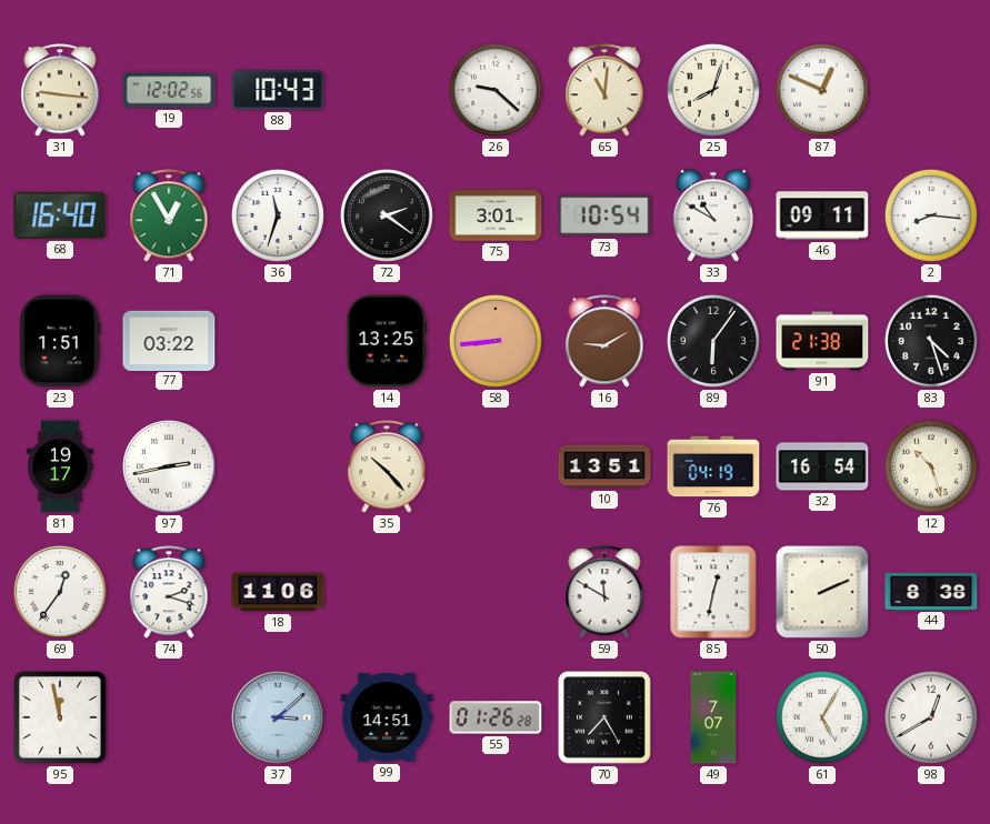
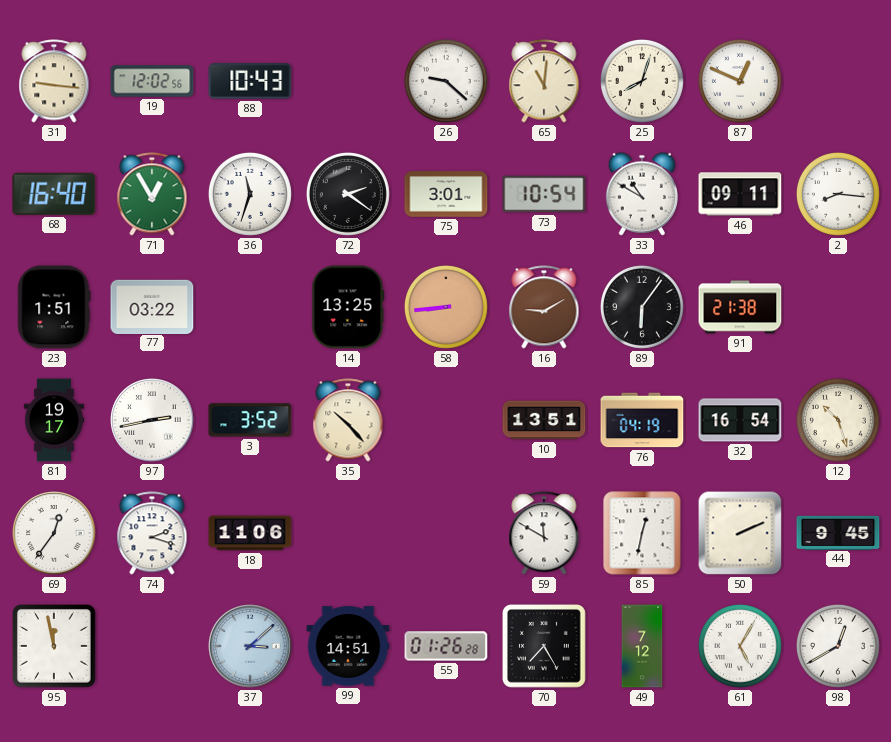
83: 4:27 -> none
3: none -> 3:52
44: 8:38 -> 9:45
49: 7:07 -> 7:12
